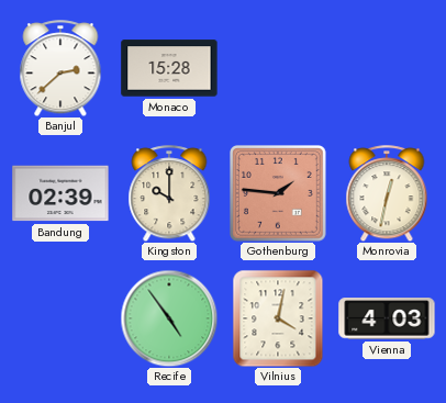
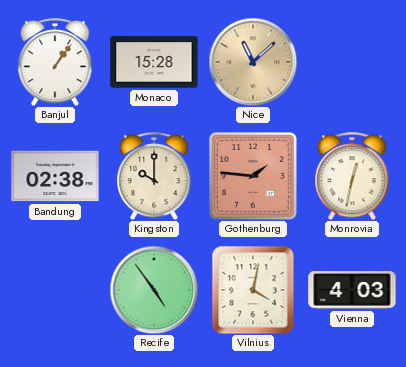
Banjul: 2:38 -> 1:06
Nice: none -> 11:08
Bandung: 02:39 -> 02:38
